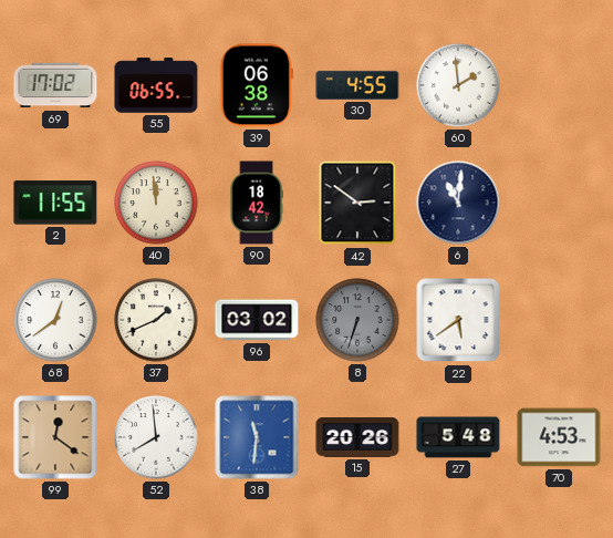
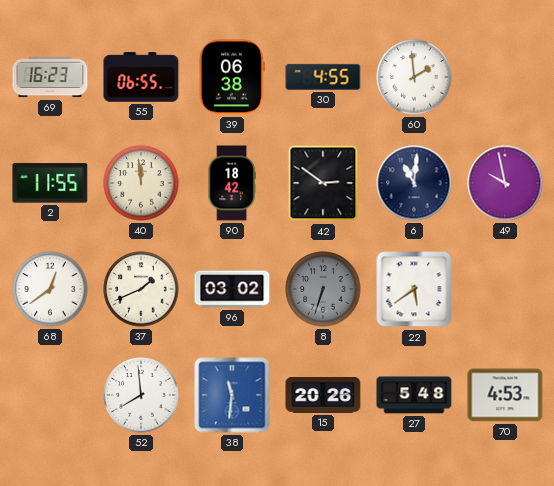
69: 17:02 -> 16:23
49: none -> 9:58
99: 12:21 -> none
